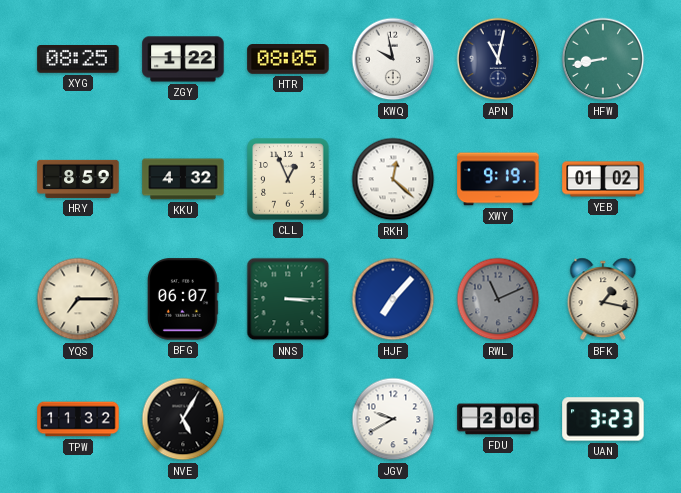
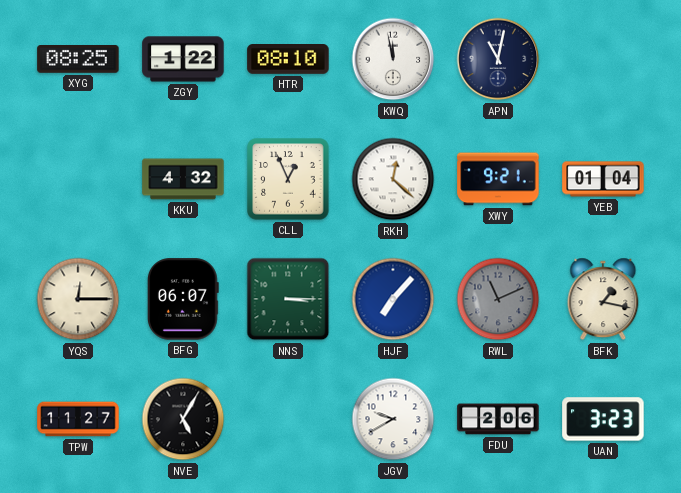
HTR: 08:05 -> 08:10
KWQ: 9:58 -> 11:58
HFW: 8:43 -> none
HRY: 8:59 -> none
XWY: 9:19 -> 9:21
YEB: 01:02 -> 01:04
YQS: 7:15 -> 12:15
TPW: 11:32 -> 11:27
